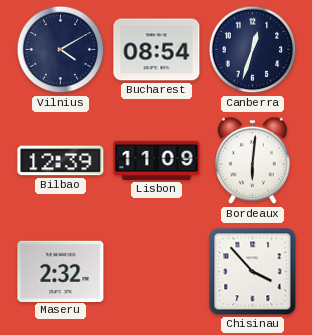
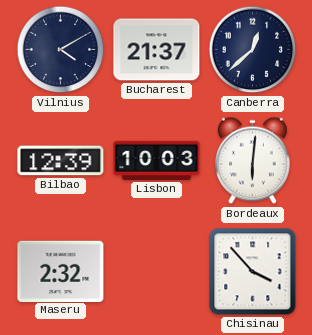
Bucharest: 08:54 -> 21:37
Canberra: 12:33 -> 12:38
Lisbon: 11:09 -> 10:03
